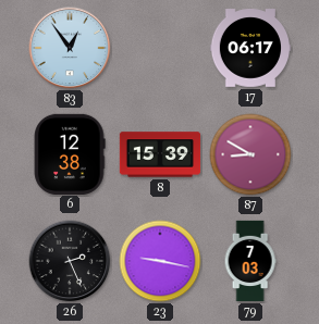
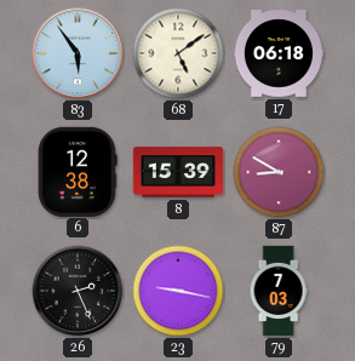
83: 12:54 -> 5:54
68: none -> 5:09
17: 06:17 -> 06:18
